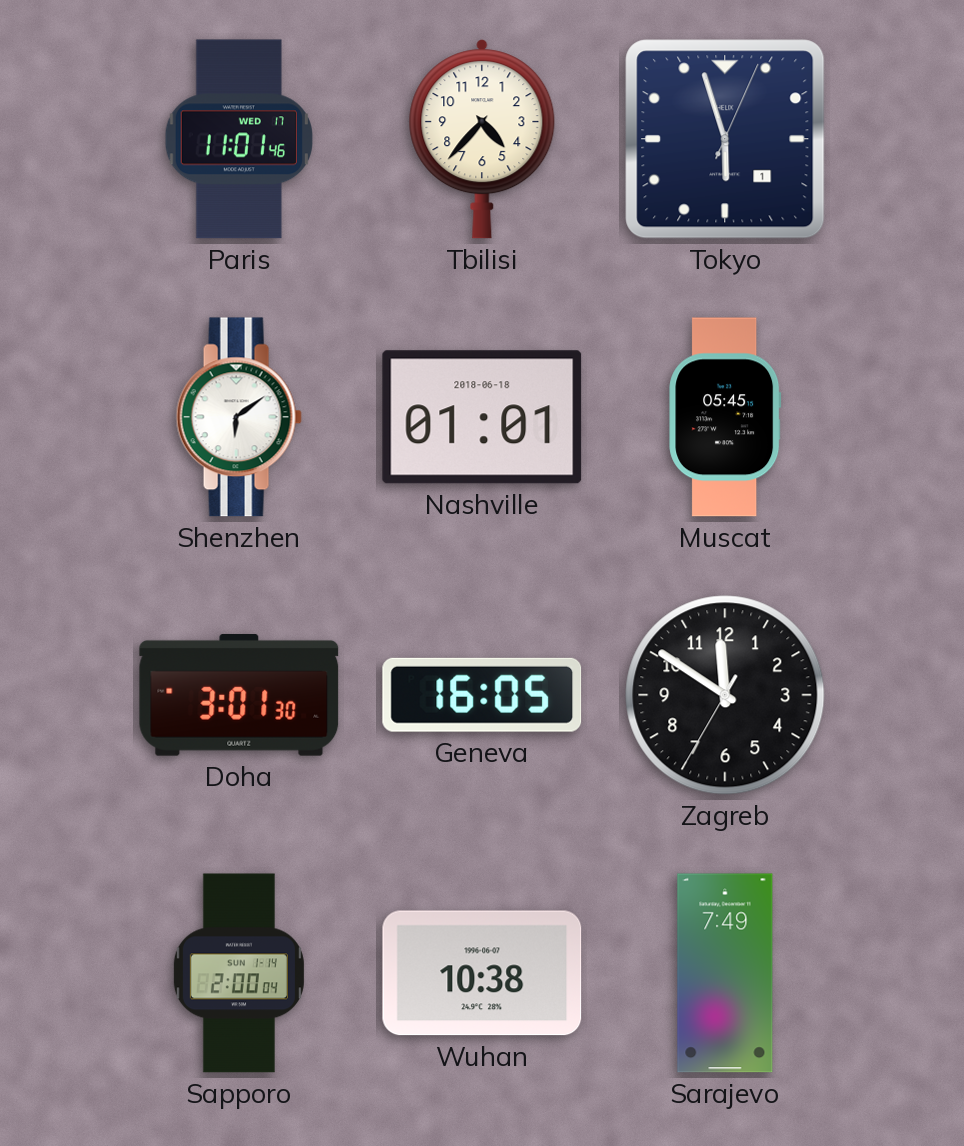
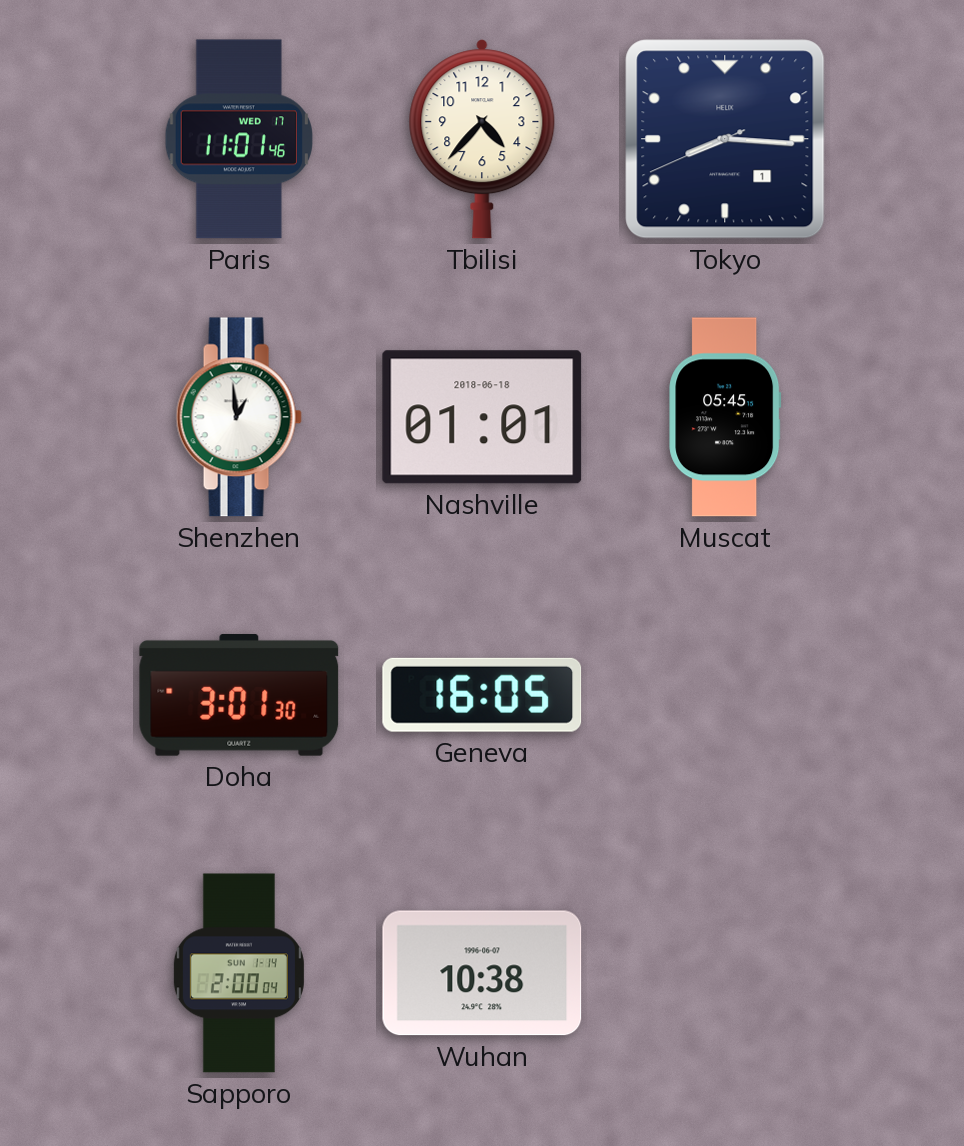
Tokyo: 5:57 -> 8:15
Shenzhen: 6:09 -> 12:59
Zagreb: 11:50 -> none
Sarajevo: 7:49 -> none
